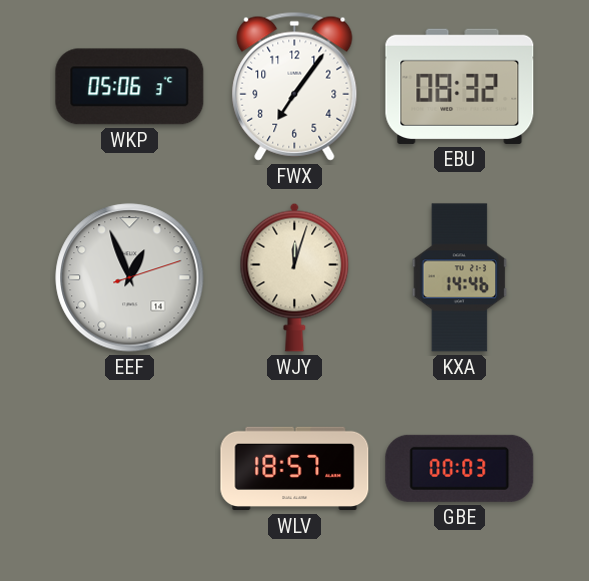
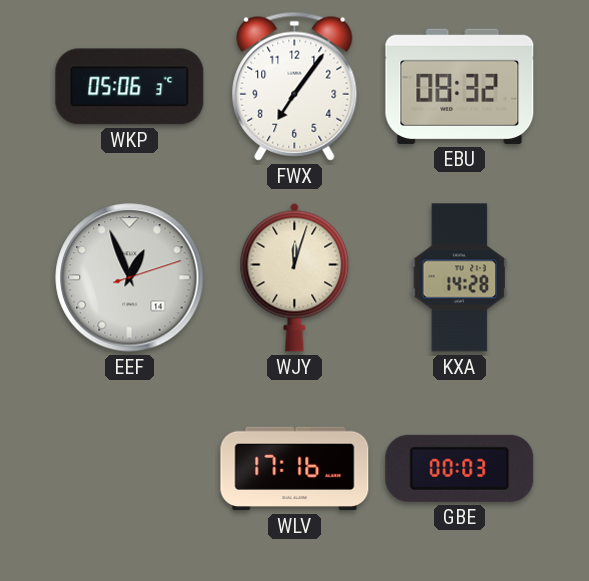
KXA: 14:46 -> 14:28
WLV: 18:57 -> 17:16
